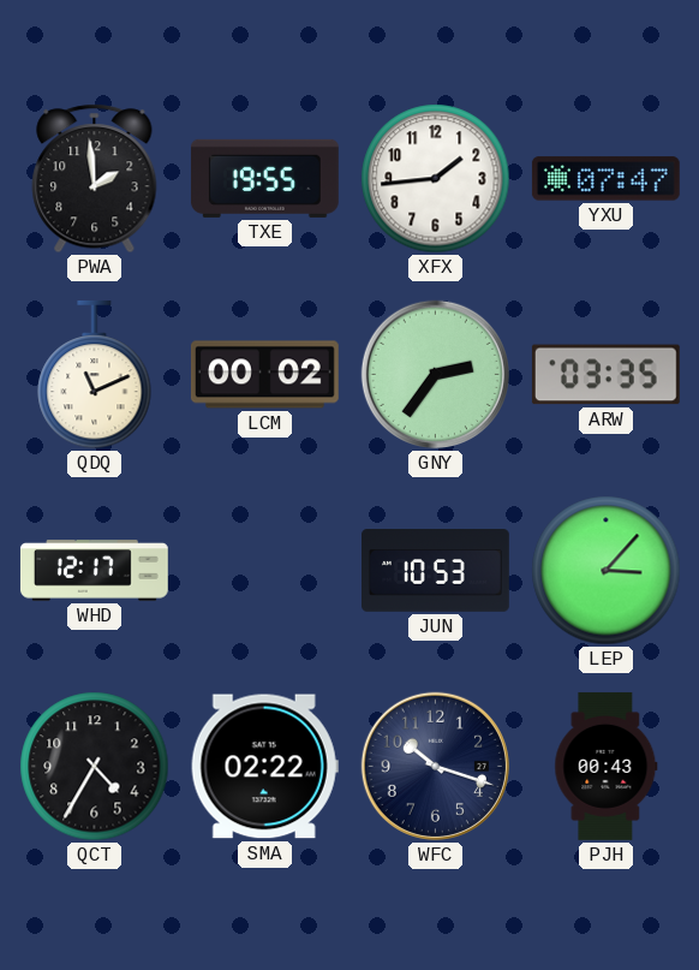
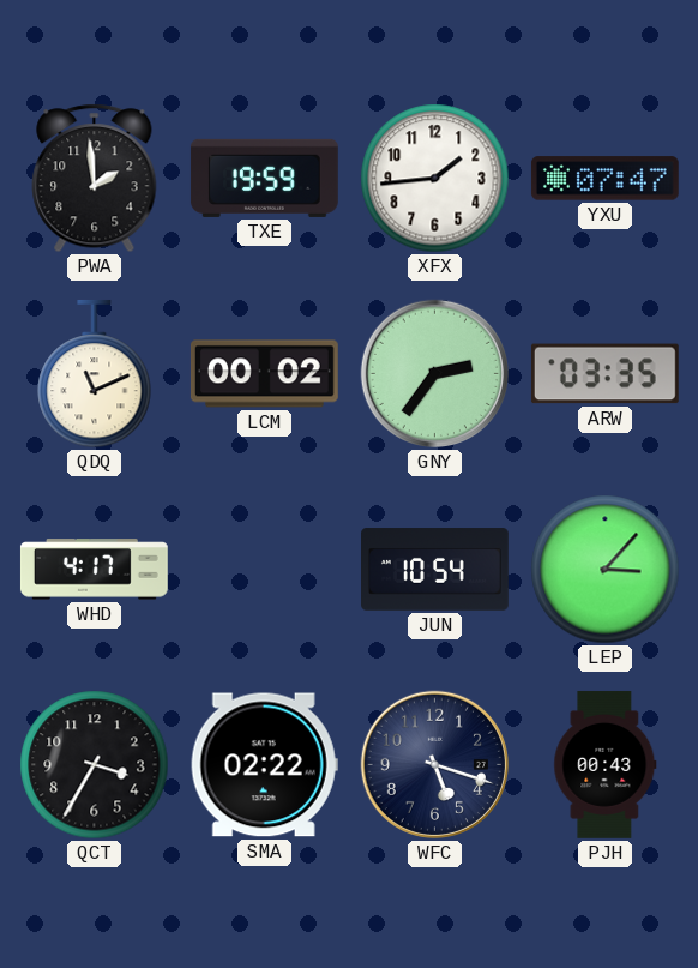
TXE: 19:55 -> 19:59
WHD: 12:17 -> 4:17
JUN: 10:53 -> 10:54
QCT: 4:35 -> 3:35
WFC: 10:18 -> 5:18
